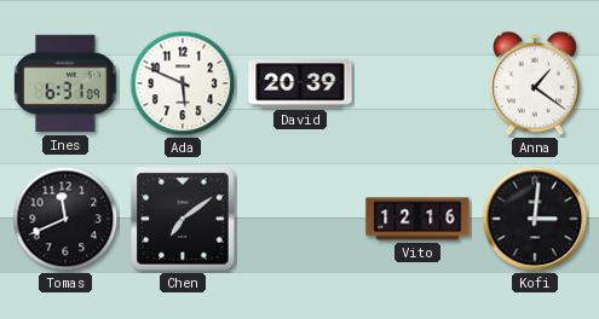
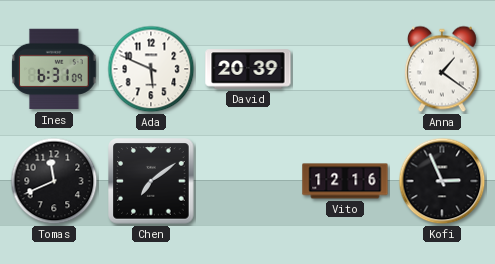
Kofi: 3:01 -> 2:56
